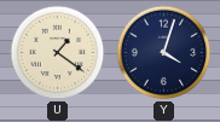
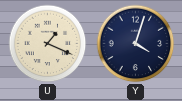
U: 1:21 -> 1:19
